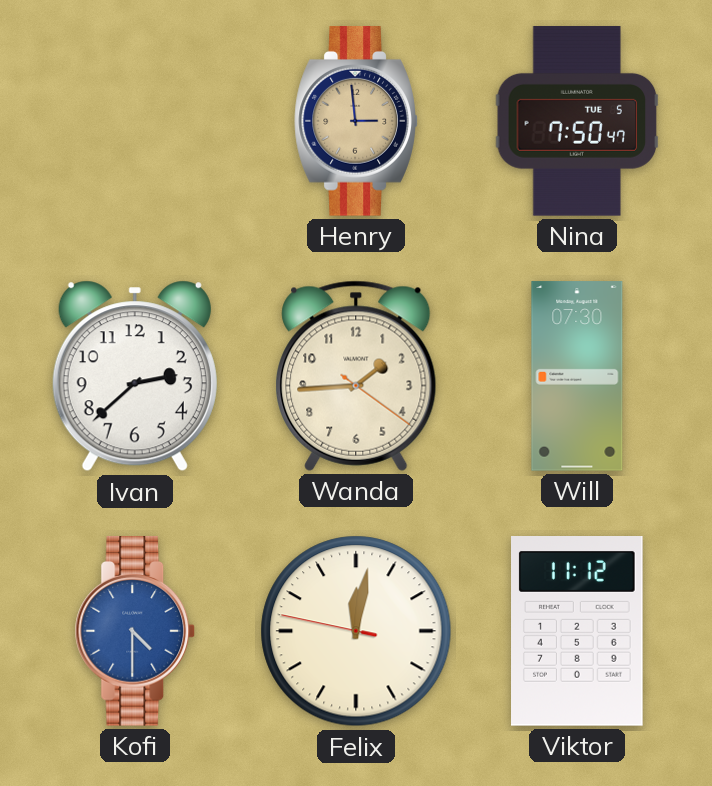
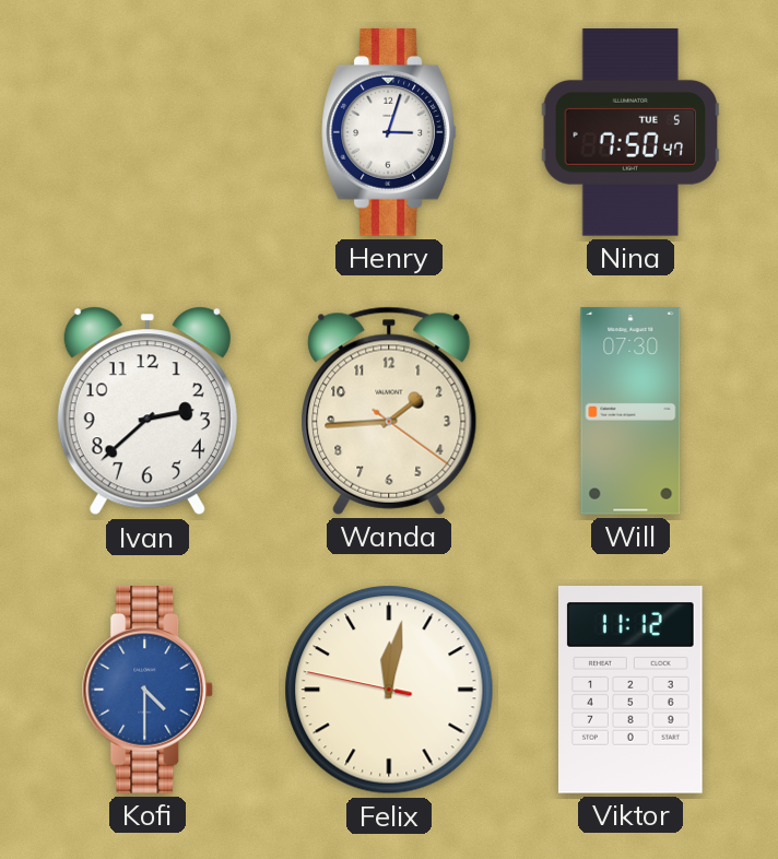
Henry: 2:59 -> 3:03
Henry dial: champagne -> white
